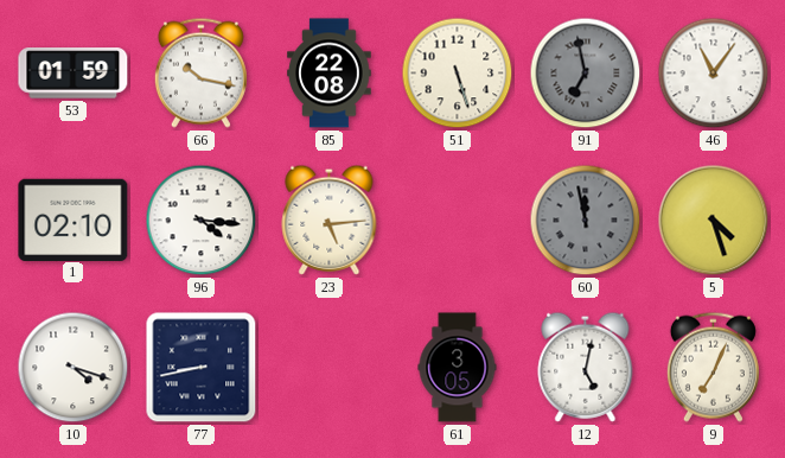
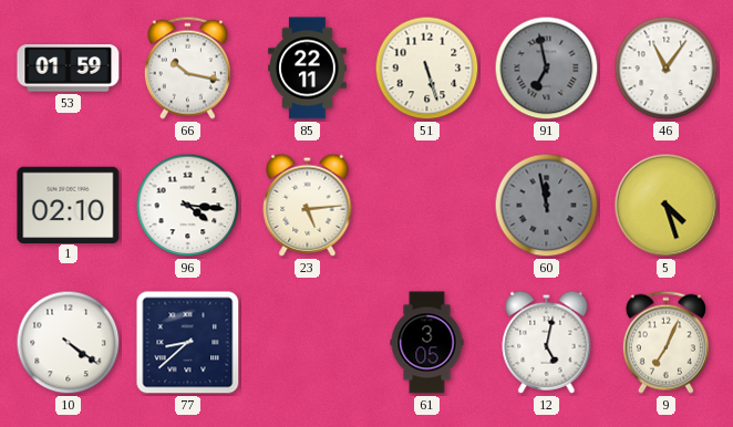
85: 22:08 -> 22:11
10: 4:18 -> 4:21
77: 8:43 -> 8:38
